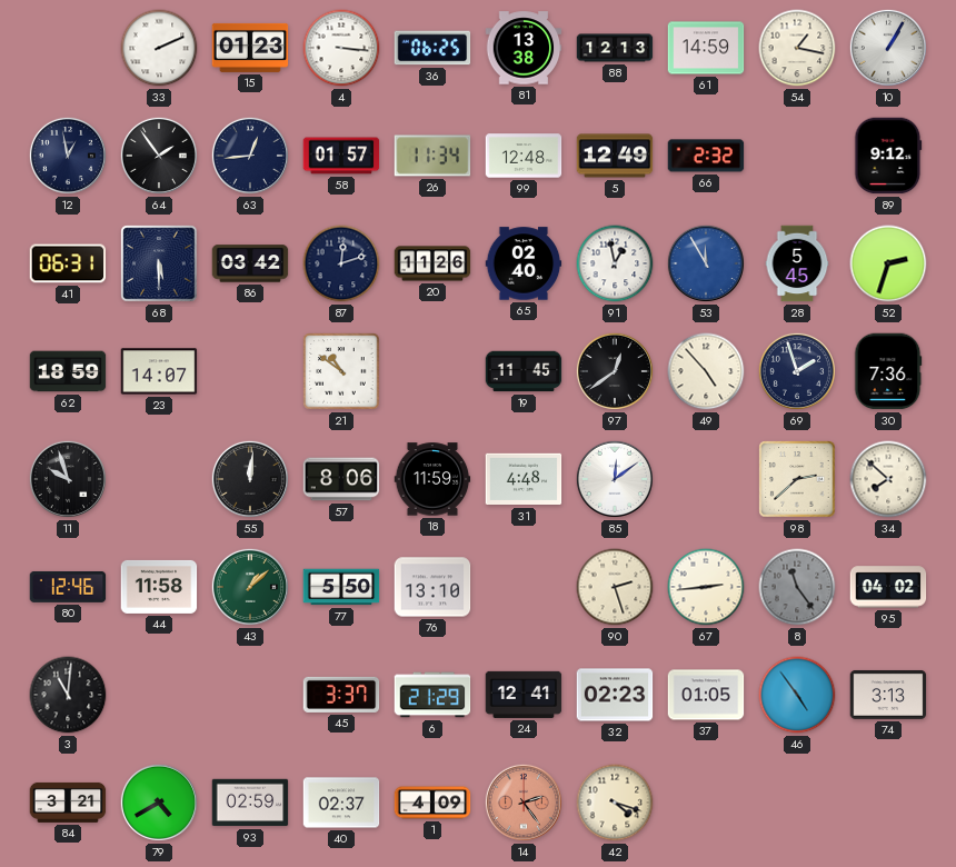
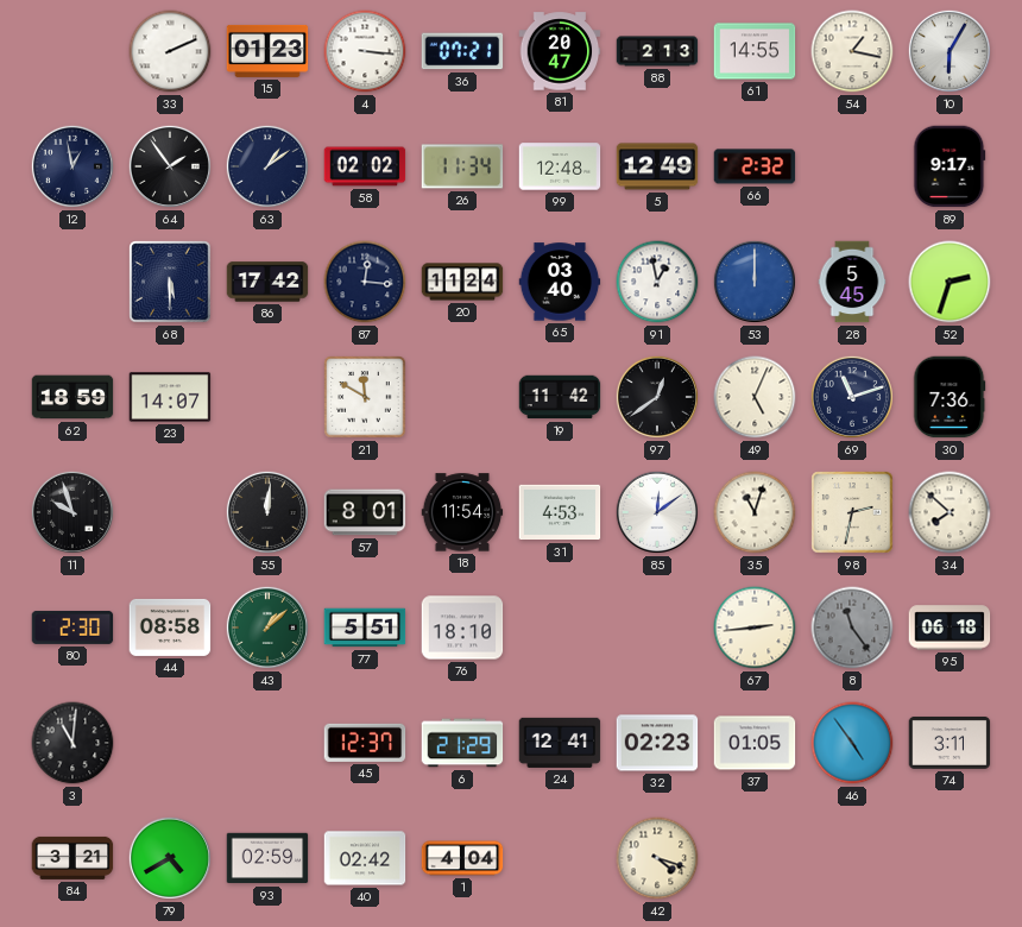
36: 06:25 -> 07:21
81: 13:38 -> 20:47
88: 12:13 -> 2:13
61: 14:59 -> 14:55
10: 1:05 -> 6:05
63: 12:44 -> 1:09
58: 01:57 -> 02:02
89: 9:12 -> 9:17
41: 06:31 -> none
86: 03:42 -> 17:42
87: 12:12 -> 12:16
20: 11:26 -> 11:24
65: 02:40 -> 03:40
53: 11:55 -> 12:00
21: 10:51 -> 11:50
19: 11:45 -> 11:42
49: 4:53 -> 5:04
69: 1:57 -> 11:12
57: 8:06 -> 8:01
18: 11:59 -> 11:54
31: 4:48 -> 4:53
35: none -> 11:03
98: 2:38 -> 2:32
80: 12:46 -> 2:30
44: 11:58 -> 08:58
77: 5:50 -> 5:51
76: 13:10 -> 18:10
90: 2:27 -> none
95: 04:02 -> 06:18
45: 3:37 -> 12:37
74: 3:13 -> 3:11
40: 02:37 -> 02:42
1: 4:09 -> 4:04
14: 2:24 -> none
